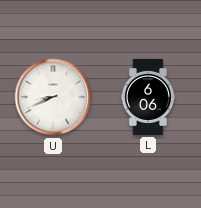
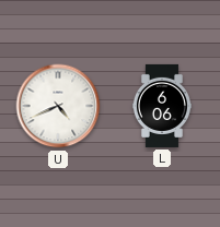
U: 8:41 -> 4:41
